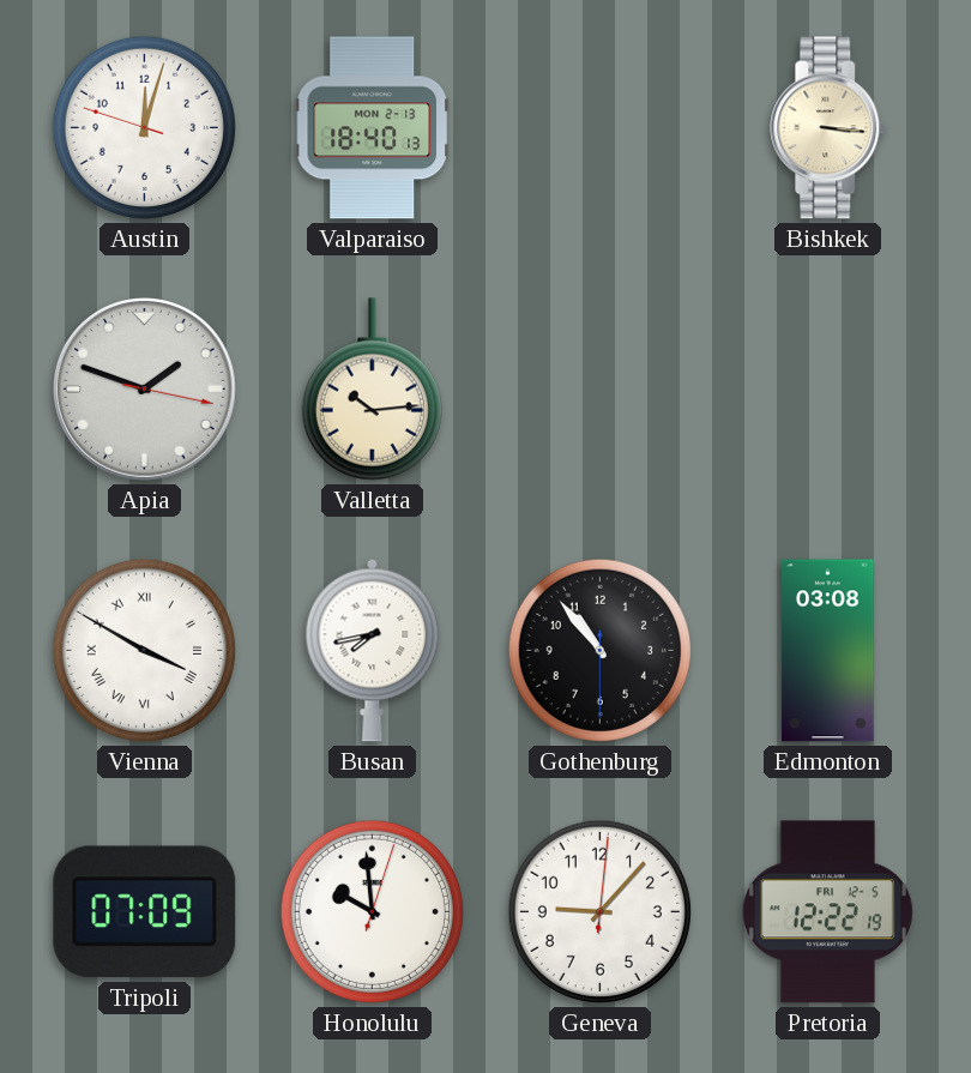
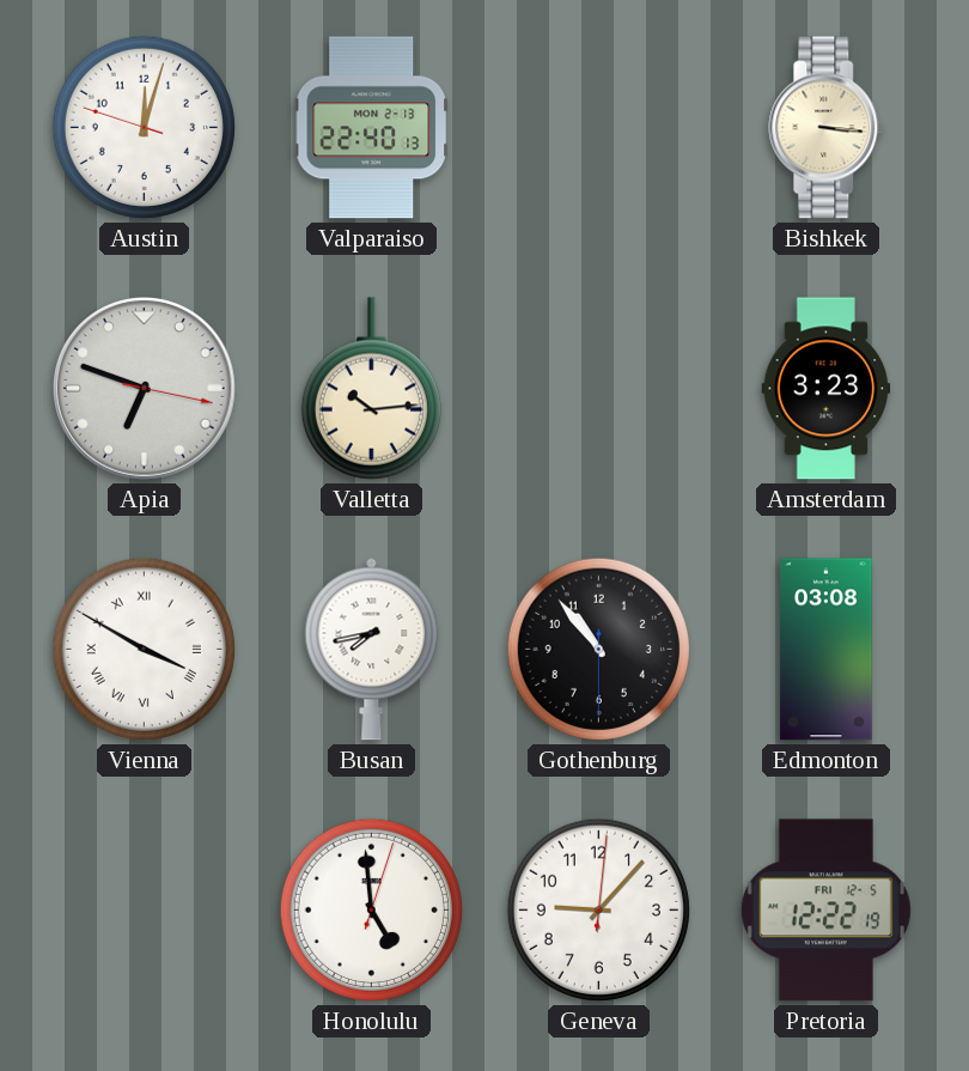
Valparaiso: 18:40 -> 22:40
Apia: 1:48 -> 6:48
Amsterdam: none -> 3:23
Tripoli: 07:09 -> none
Honolulu: 9:59 -> 4:59
